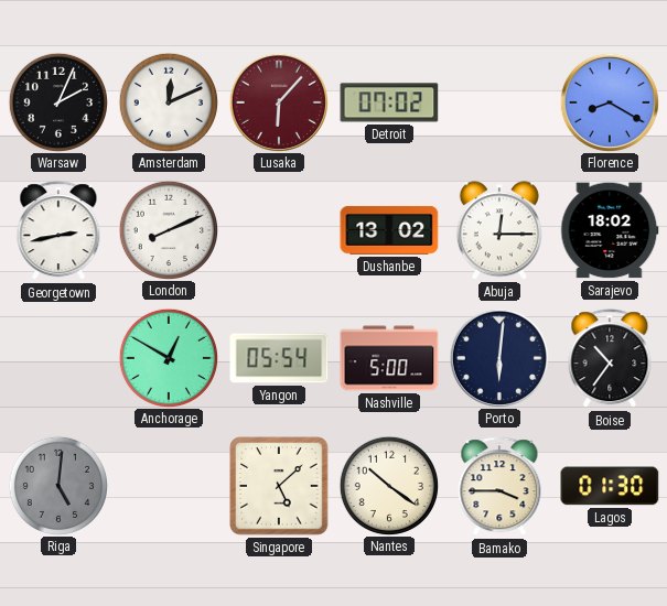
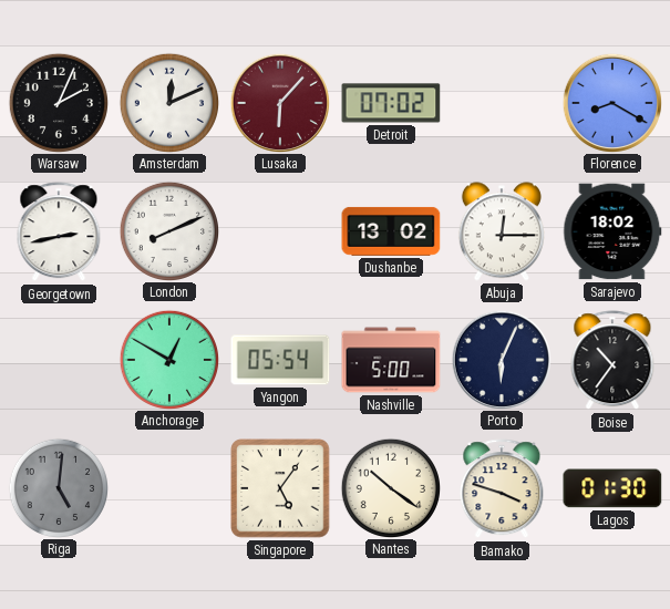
Porto: 6:01 -> 6:04
Singapore: 5:08 -> 5:06
Bamako: 3:45 -> 3:48
